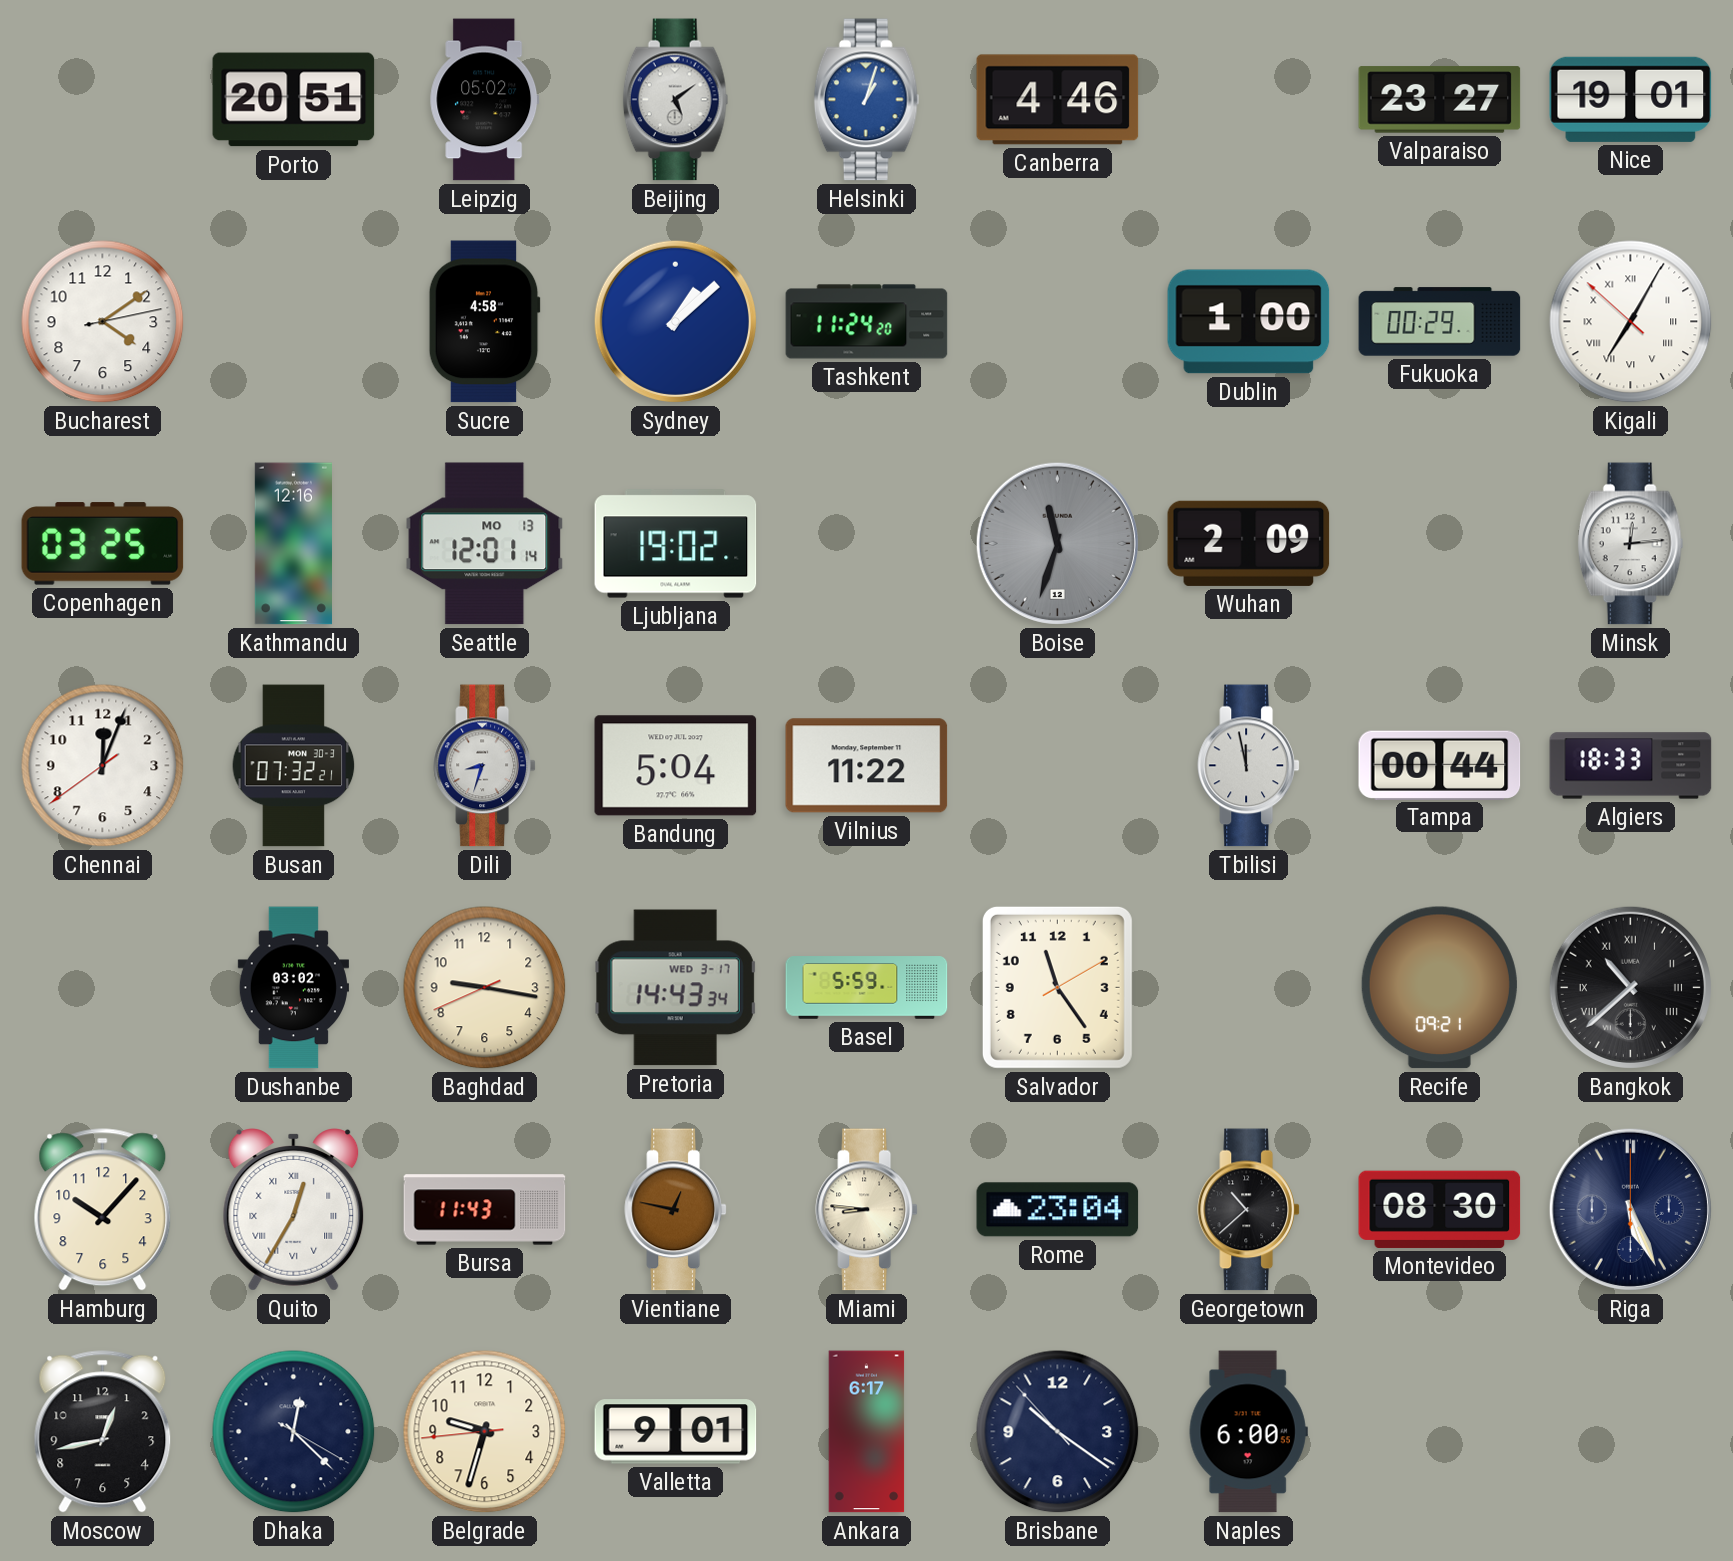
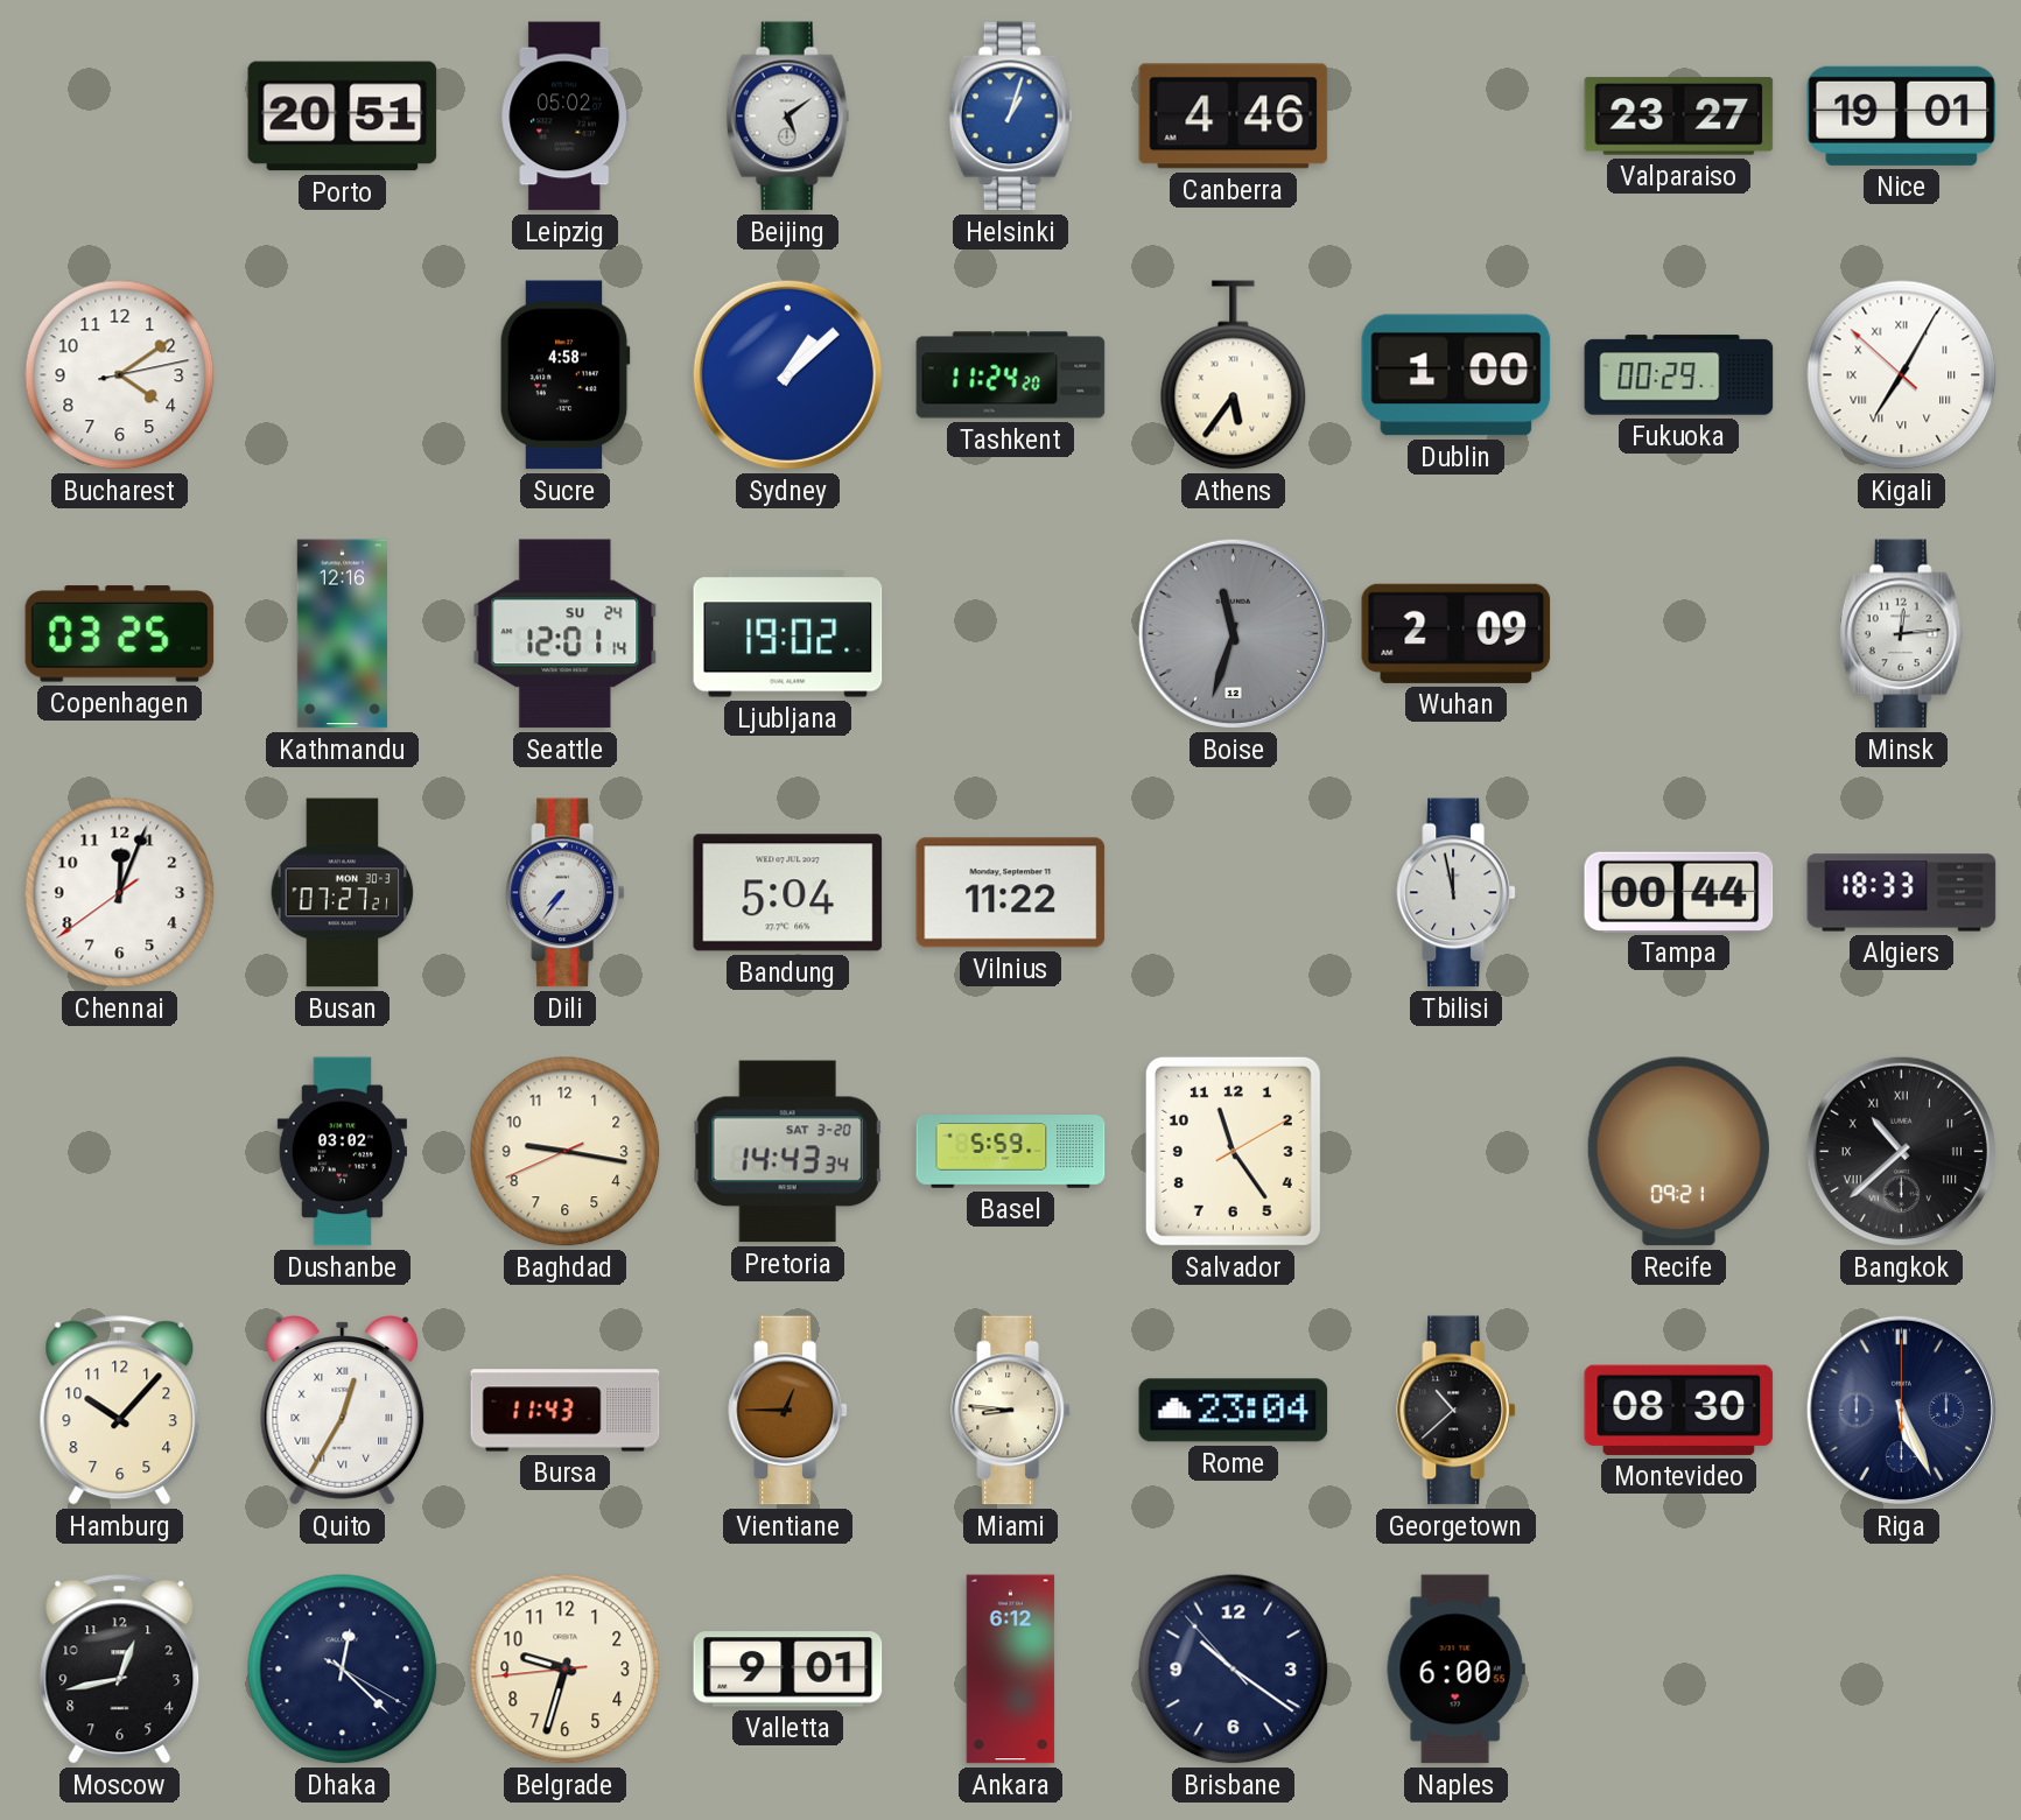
Athens: none -> 5:36
Seattle date: MO 13 -> SU 24
Busan: 07:32 -> 07:27
Dili: 8:33 -> 7:36
Pretoria date: WED 3-17 -> SAT 3-20
Vientiane: 12:47 -> 12:45
Ankara: 6:17 -> 6:12
